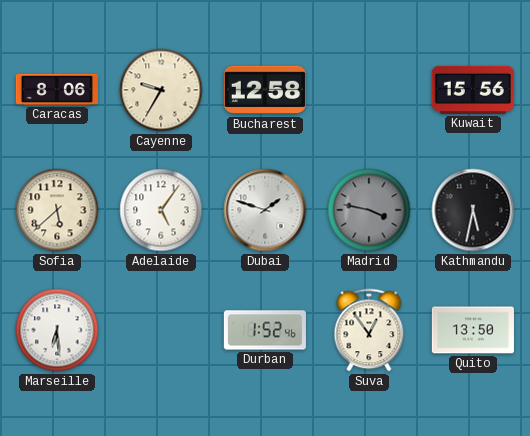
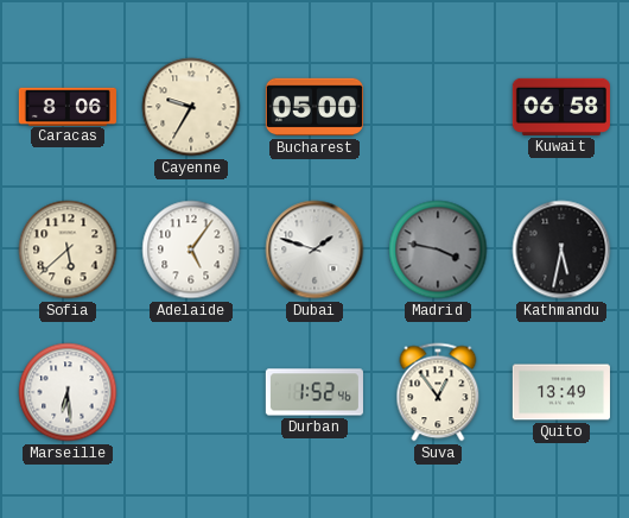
Bucharest: 12:58 -> 05:00
Kuwait: 15:56 -> 06:58
Quito: 13:50 -> 13:49
